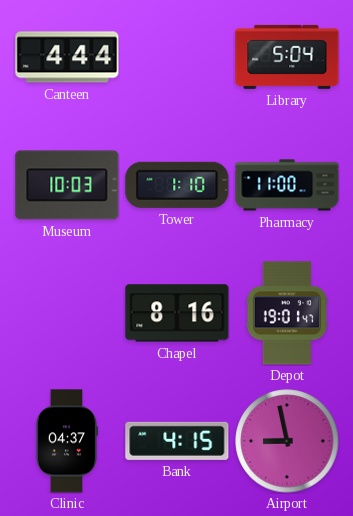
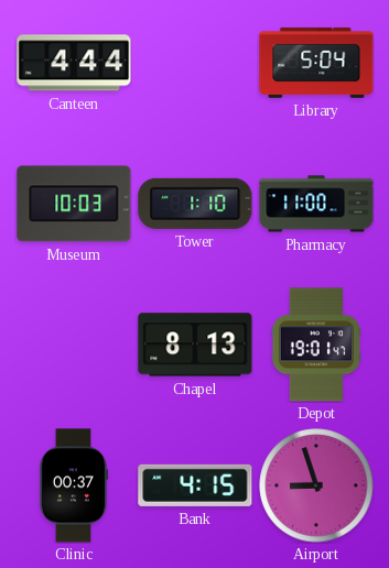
Chapel: 8:16 -> 8:13
Clinic: 04:37 -> 00:37
Airport: 8:58 -> 8:57
